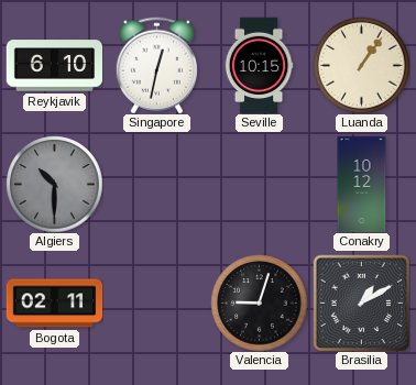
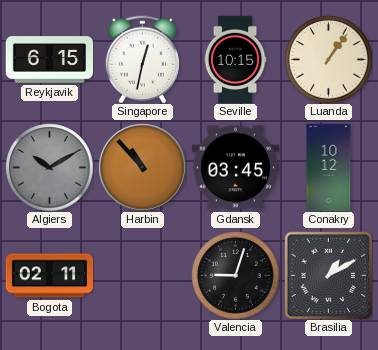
Reykjavik: 6:10 -> 6:15
Algiers: 10:30 -> 10:10
Harbin: none -> 10:53
Gdansk: none -> 03:45
